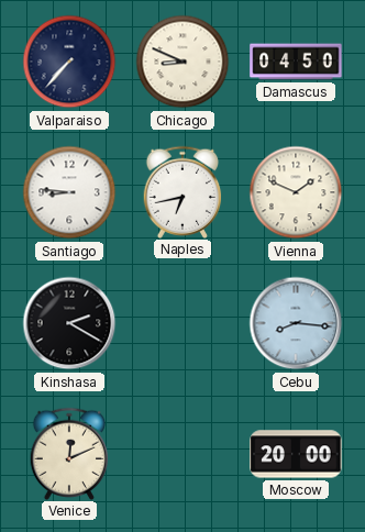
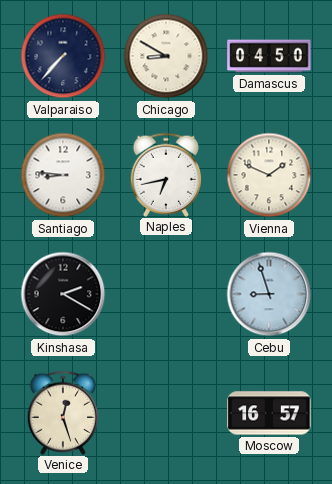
Chicago: 8:49 -> 8:50
Cebu: 8:16 -> 8:57
Venice: 12:11 -> 12:27
Moscow: 20:00 -> 16:57
